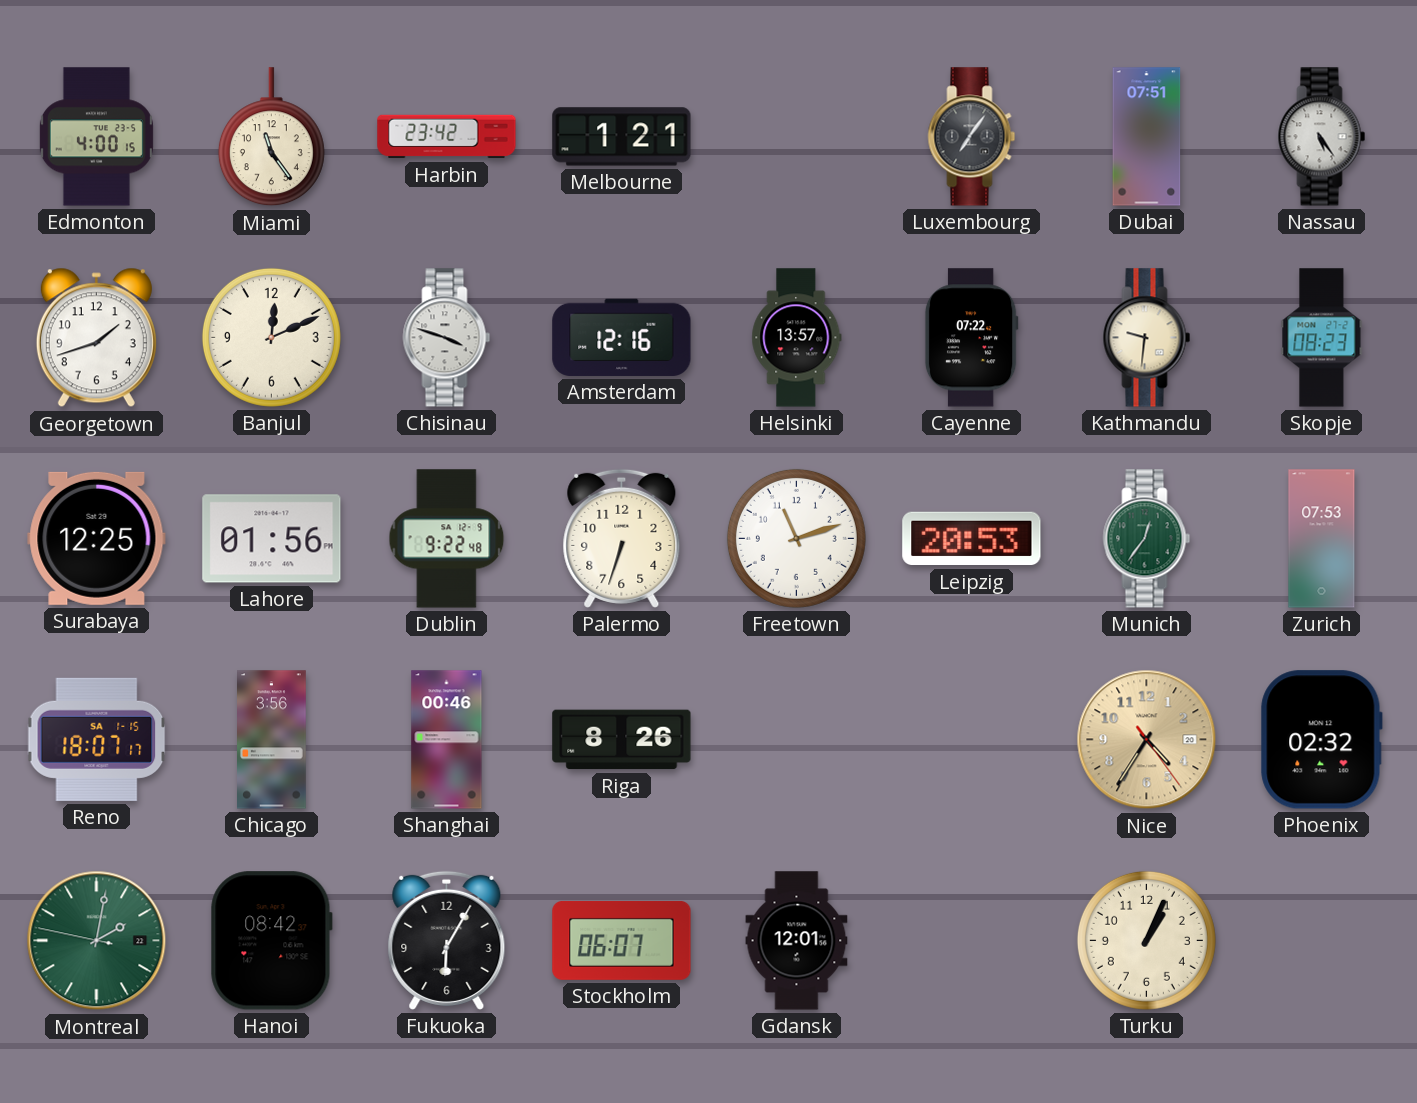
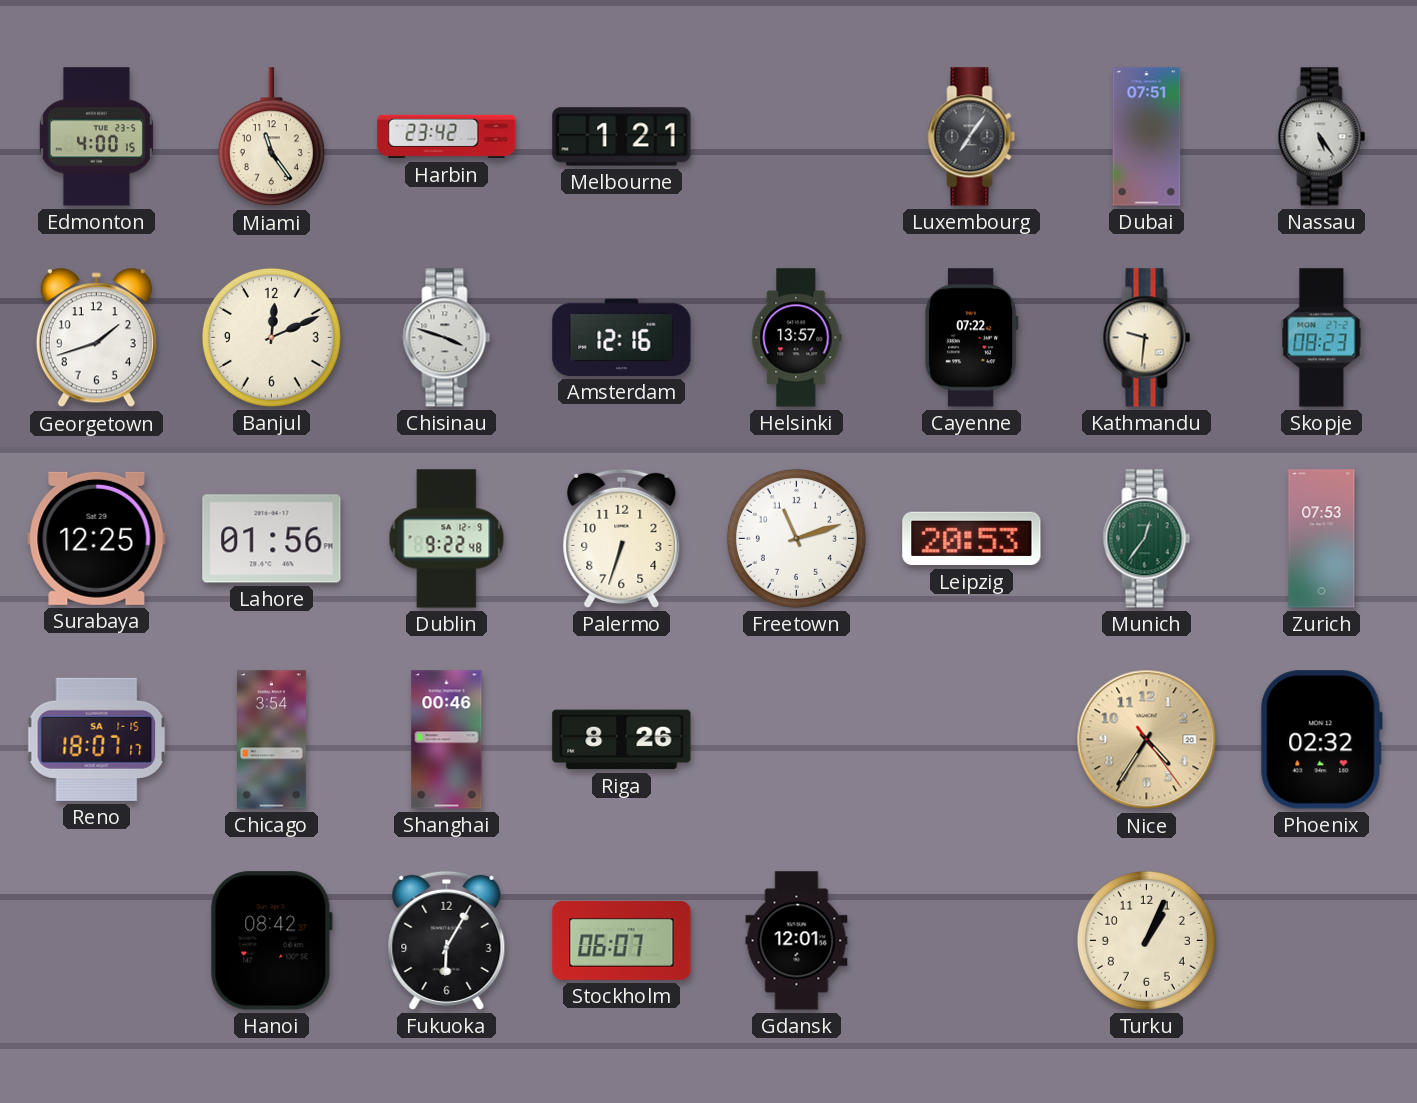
Chicago: 3:56 -> 3:54
Montreal: 2:01 -> none
